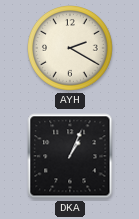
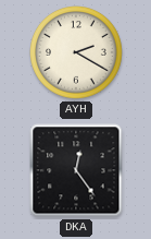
DKA: 1:04 -> 12:24
